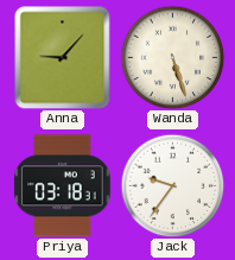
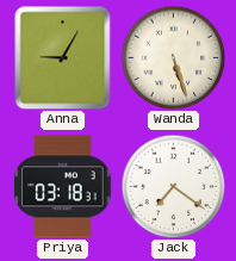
Anna: 9:07 -> 9:05
Jack: 9:36 -> 7:21
